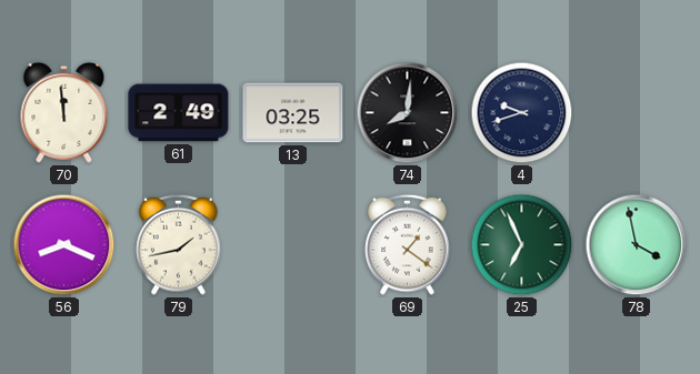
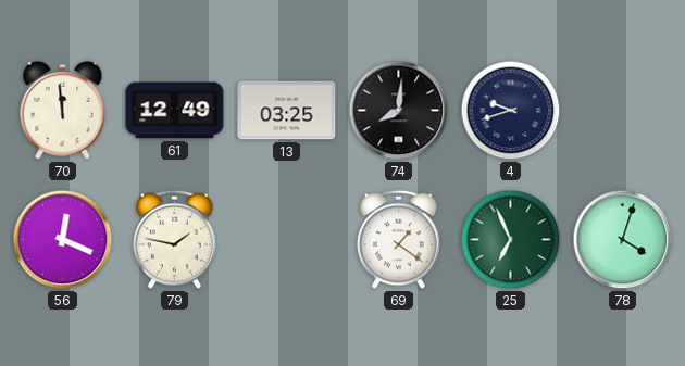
61: 2:49 -> 12:49
56: 8:19 -> 12:19
79: 1:43 -> 1:47
78: 3:58 -> 4:03
